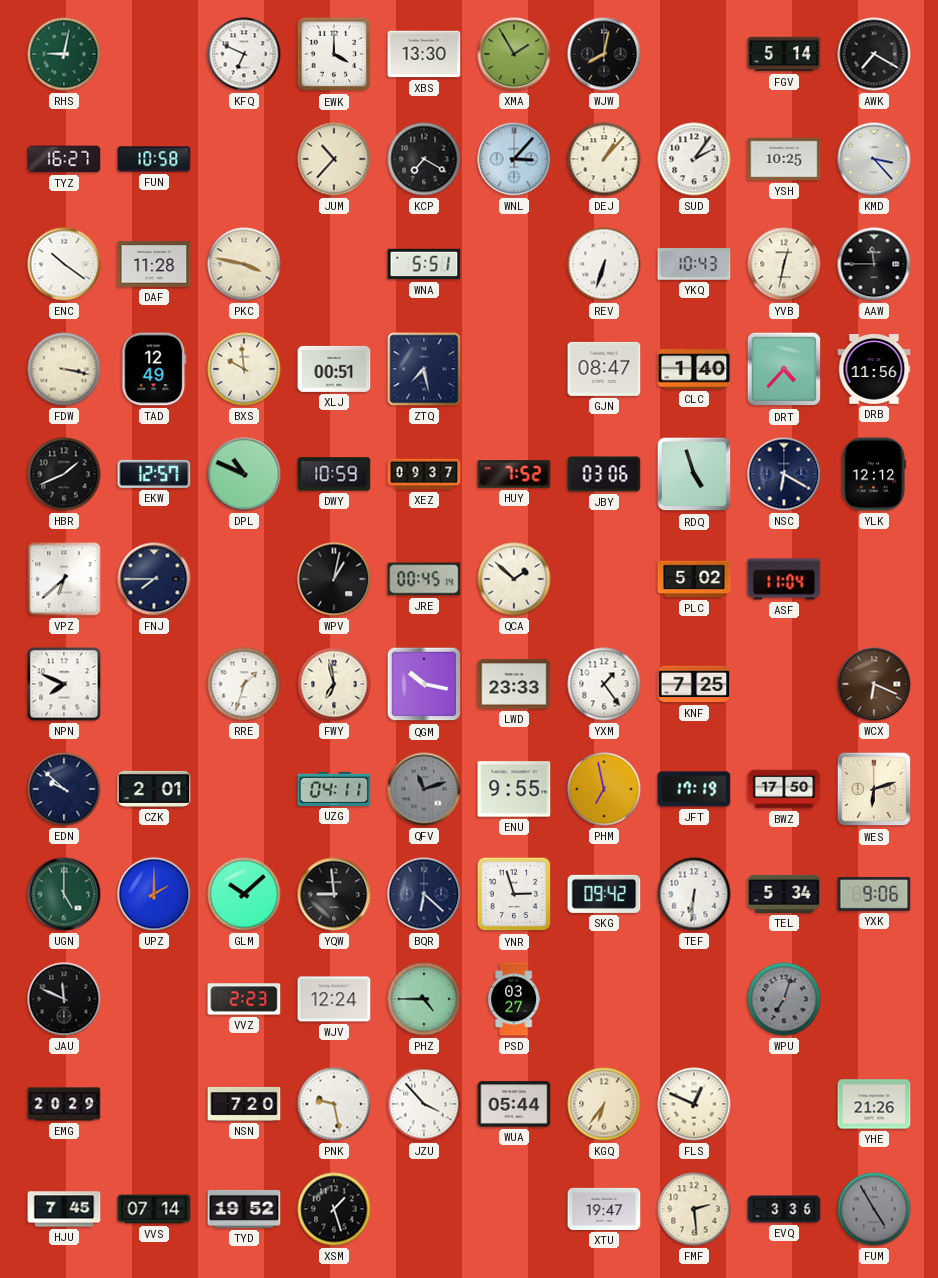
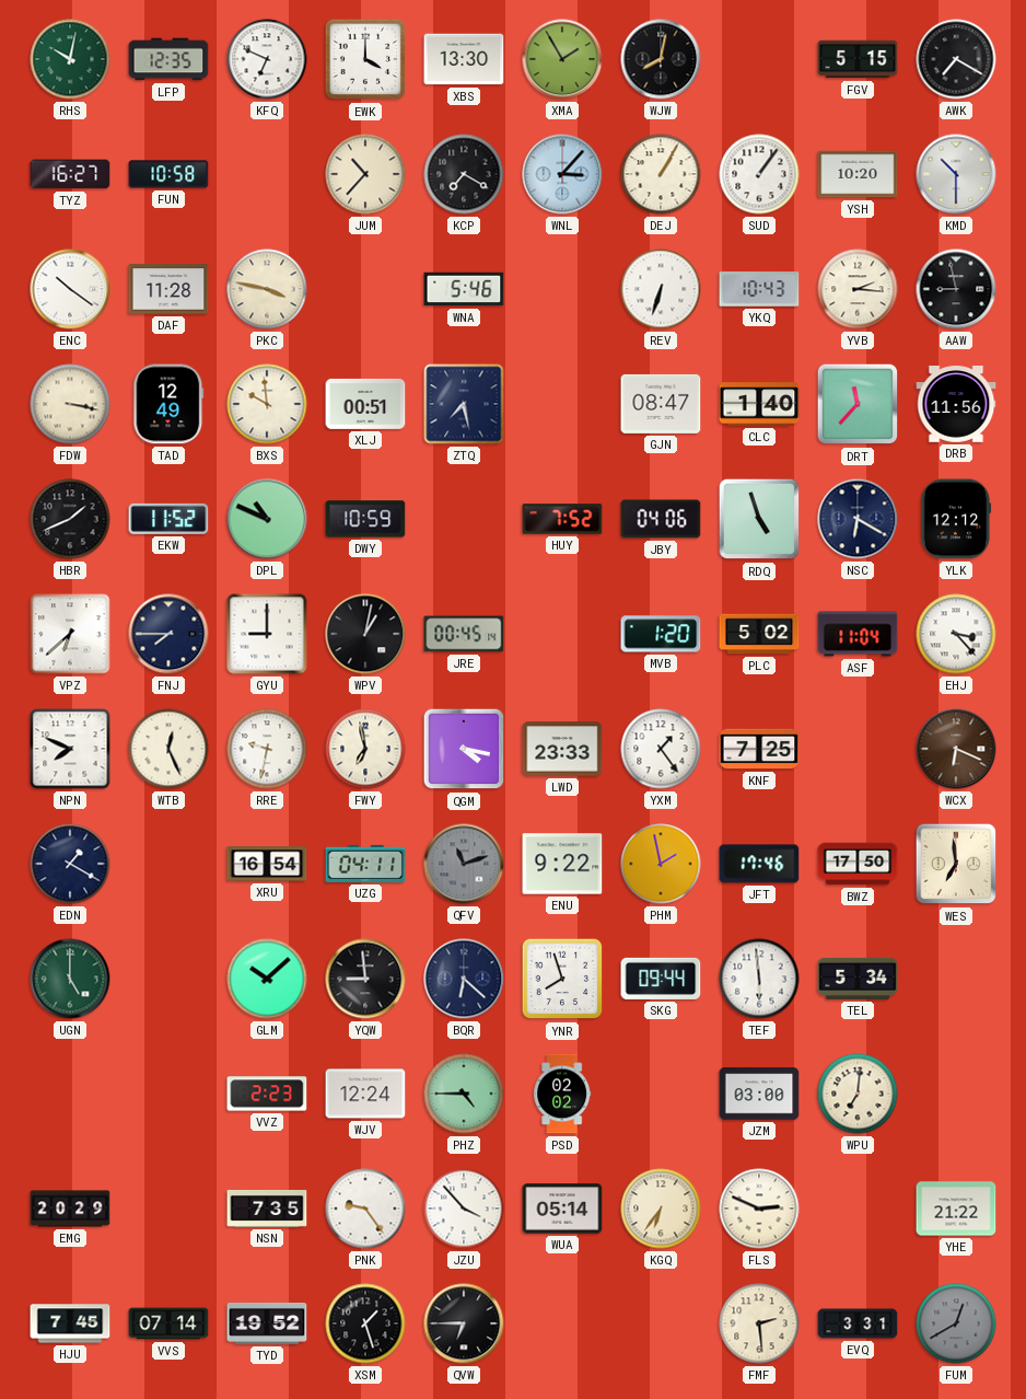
RHS: 9:02 -> 10:02
LFP: none -> 12:35
FGV: 5:14 -> 5:15
DEJ: 1:07 -> 1:05
SUD: 2:06 -> 1:06
YSH: 10:25 -> 10:20
KMD: 3:23 -> 10:30
WNA: 5:51 -> 5:46
YVB: 12:32 -> 2:16
AAW: 11:45 -> 8:58
DRT: 4:37 -> 11:37
EKW: 12:57 -> 11:52
XEZ: 09:37 -> none
JBY: 03:06 -> 04:06
GYU: none -> 9:00
QCA: 1:52 -> none
MVB: none -> 1:20
EHJ: none -> 3:23
WTB: none -> 12:26
RRE: 1:33 -> 9:32
QGM: 10:17 -> 4:17
EDN: 9:52 -> 1:20
CZK: 2:01 -> none
XRU: none -> 16:54
ENU: 9:55 -> 9:22
PHM: 6:58 -> 1:58
JFT: 17:19 -> 17:46
WES: 6:12 -> 6:59
UPZ: 2:00 -> none
YNR: 2:57 -> 7:57
SKG: 09:42 -> 09:44
TEF: 6:31 -> 5:59
YXK: 9:06 -> none
JAU: 11:49 -> none
PSD: 03:27 -> 02:02
JZM: none -> 03:00
WPU: 7:03 -> 7:01
WPU dial: grey -> cream
NSN: 7:20 -> 7:35
PNK: 9:28 -> 9:24
WUA: 05:44 -> 05:14
FLS: 12:49 -> 2:49
YHE: 21:26 -> 21:22
QVW: none -> 6:45
XTU: 19:47 -> none
EVQ: 3:36 -> 3:31
FUM: 4:55 -> 12:40
